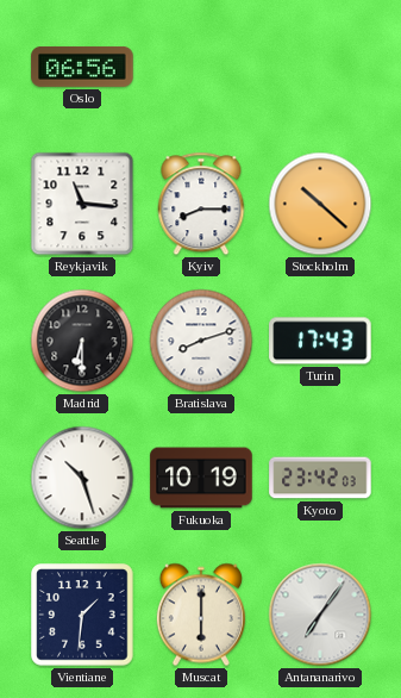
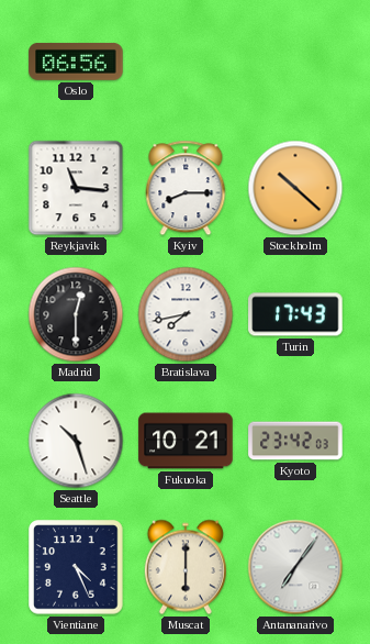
Madrid: 6:30 -> 12:30
Bratislava: 8:12 -> 7:43
Fukuoka: 10:19 -> 10:21
Vientiane: 1:31 -> 4:26
